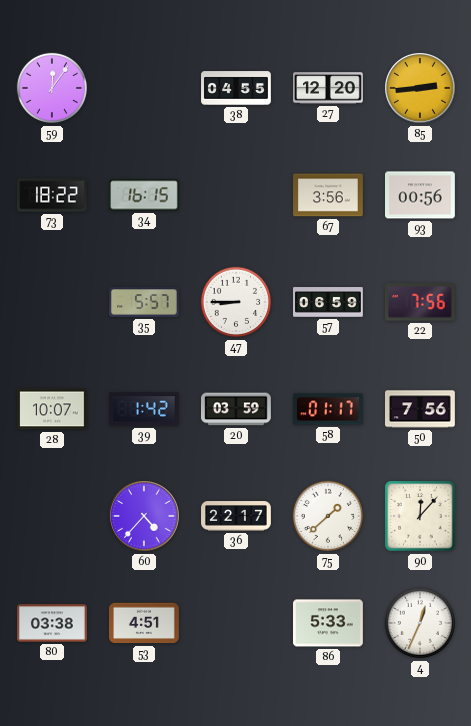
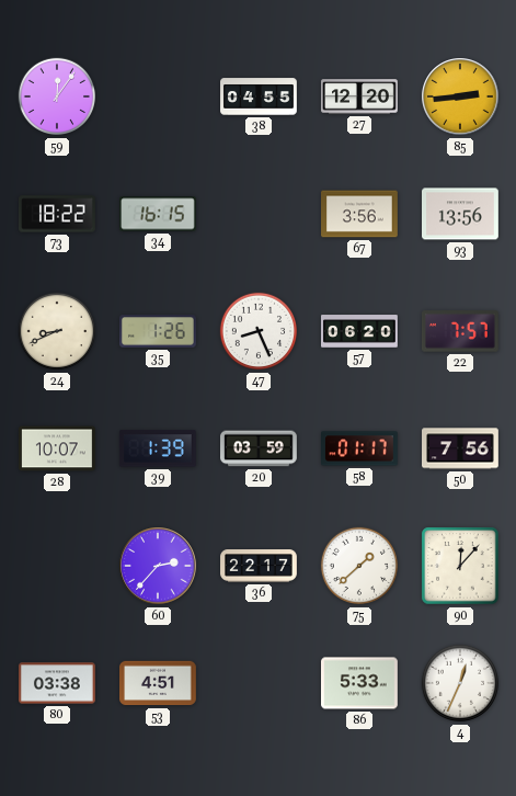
93: 00:56 -> 13:56
24: none -> 8:41
35: 5:57 -> 1:26
47: 8:45 -> 8:26
57: 06:59 -> 06:20
22: 7:56 -> 7:57
39: 1:42 -> 1:39
60: 4:37 -> 2:37
